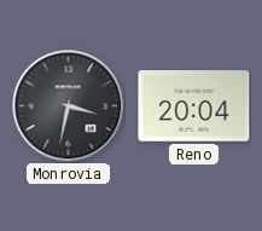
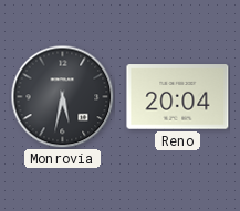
Monrovia: 3:32 -> 5:32
